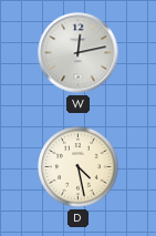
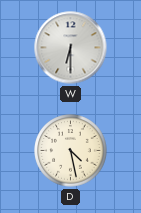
W: 12:13 -> 6:30
